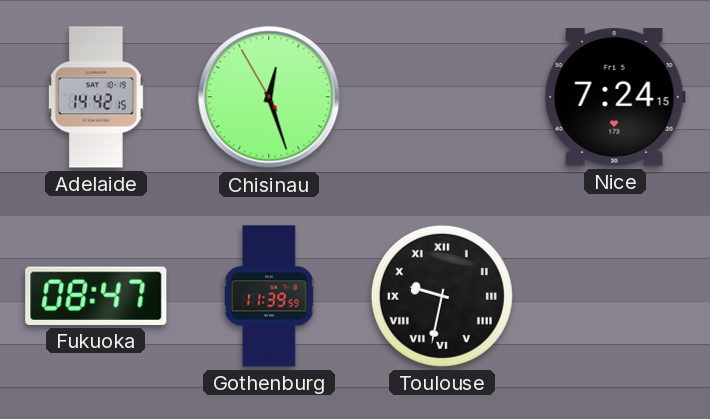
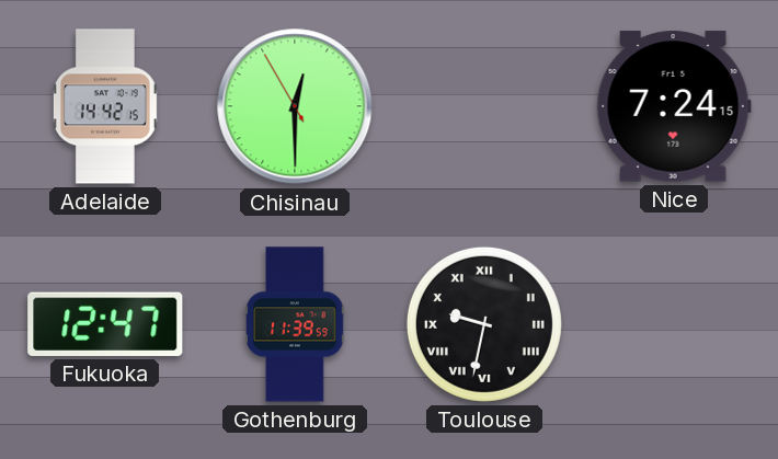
Chisinau: 12:26 -> 12:29
Fukuoka: 08:47 -> 12:47
